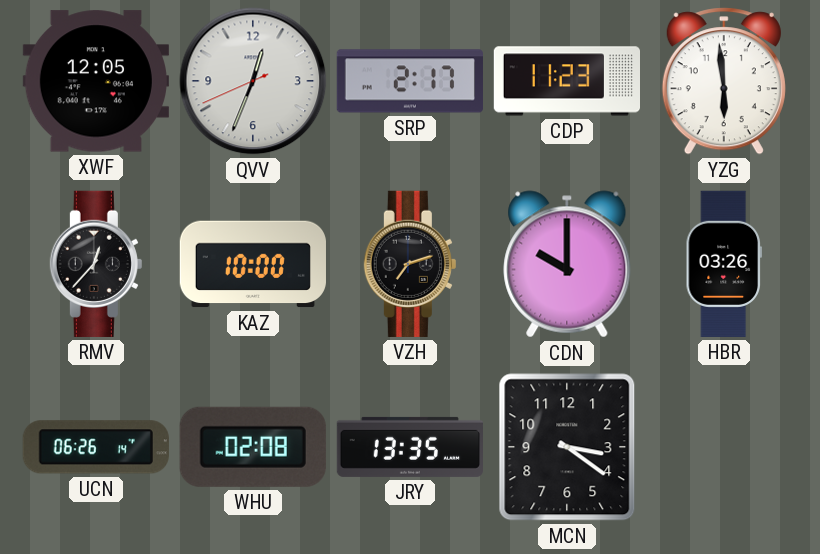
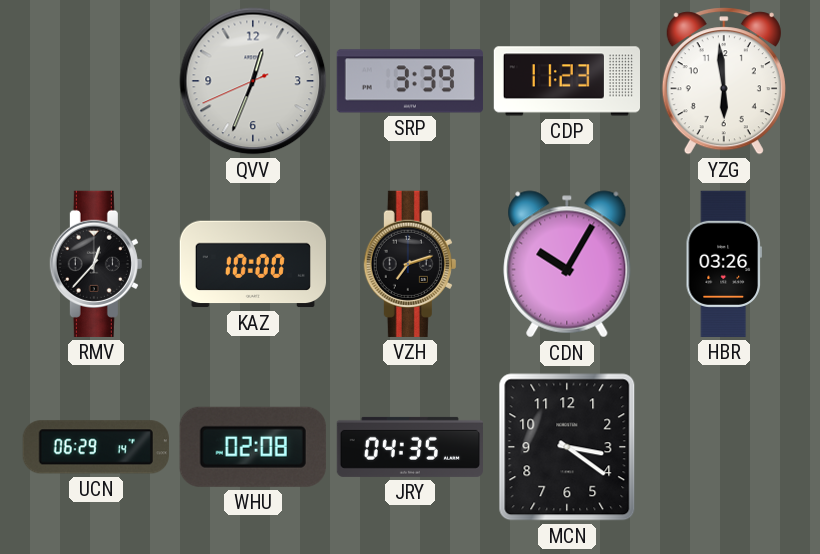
XWF: 12:05 -> none
SRP: 2:17 -> 3:39
CDN: 10:00 -> 10:05
UCN: 06:26 -> 06:29
JRY: 13:35 -> 04:35
